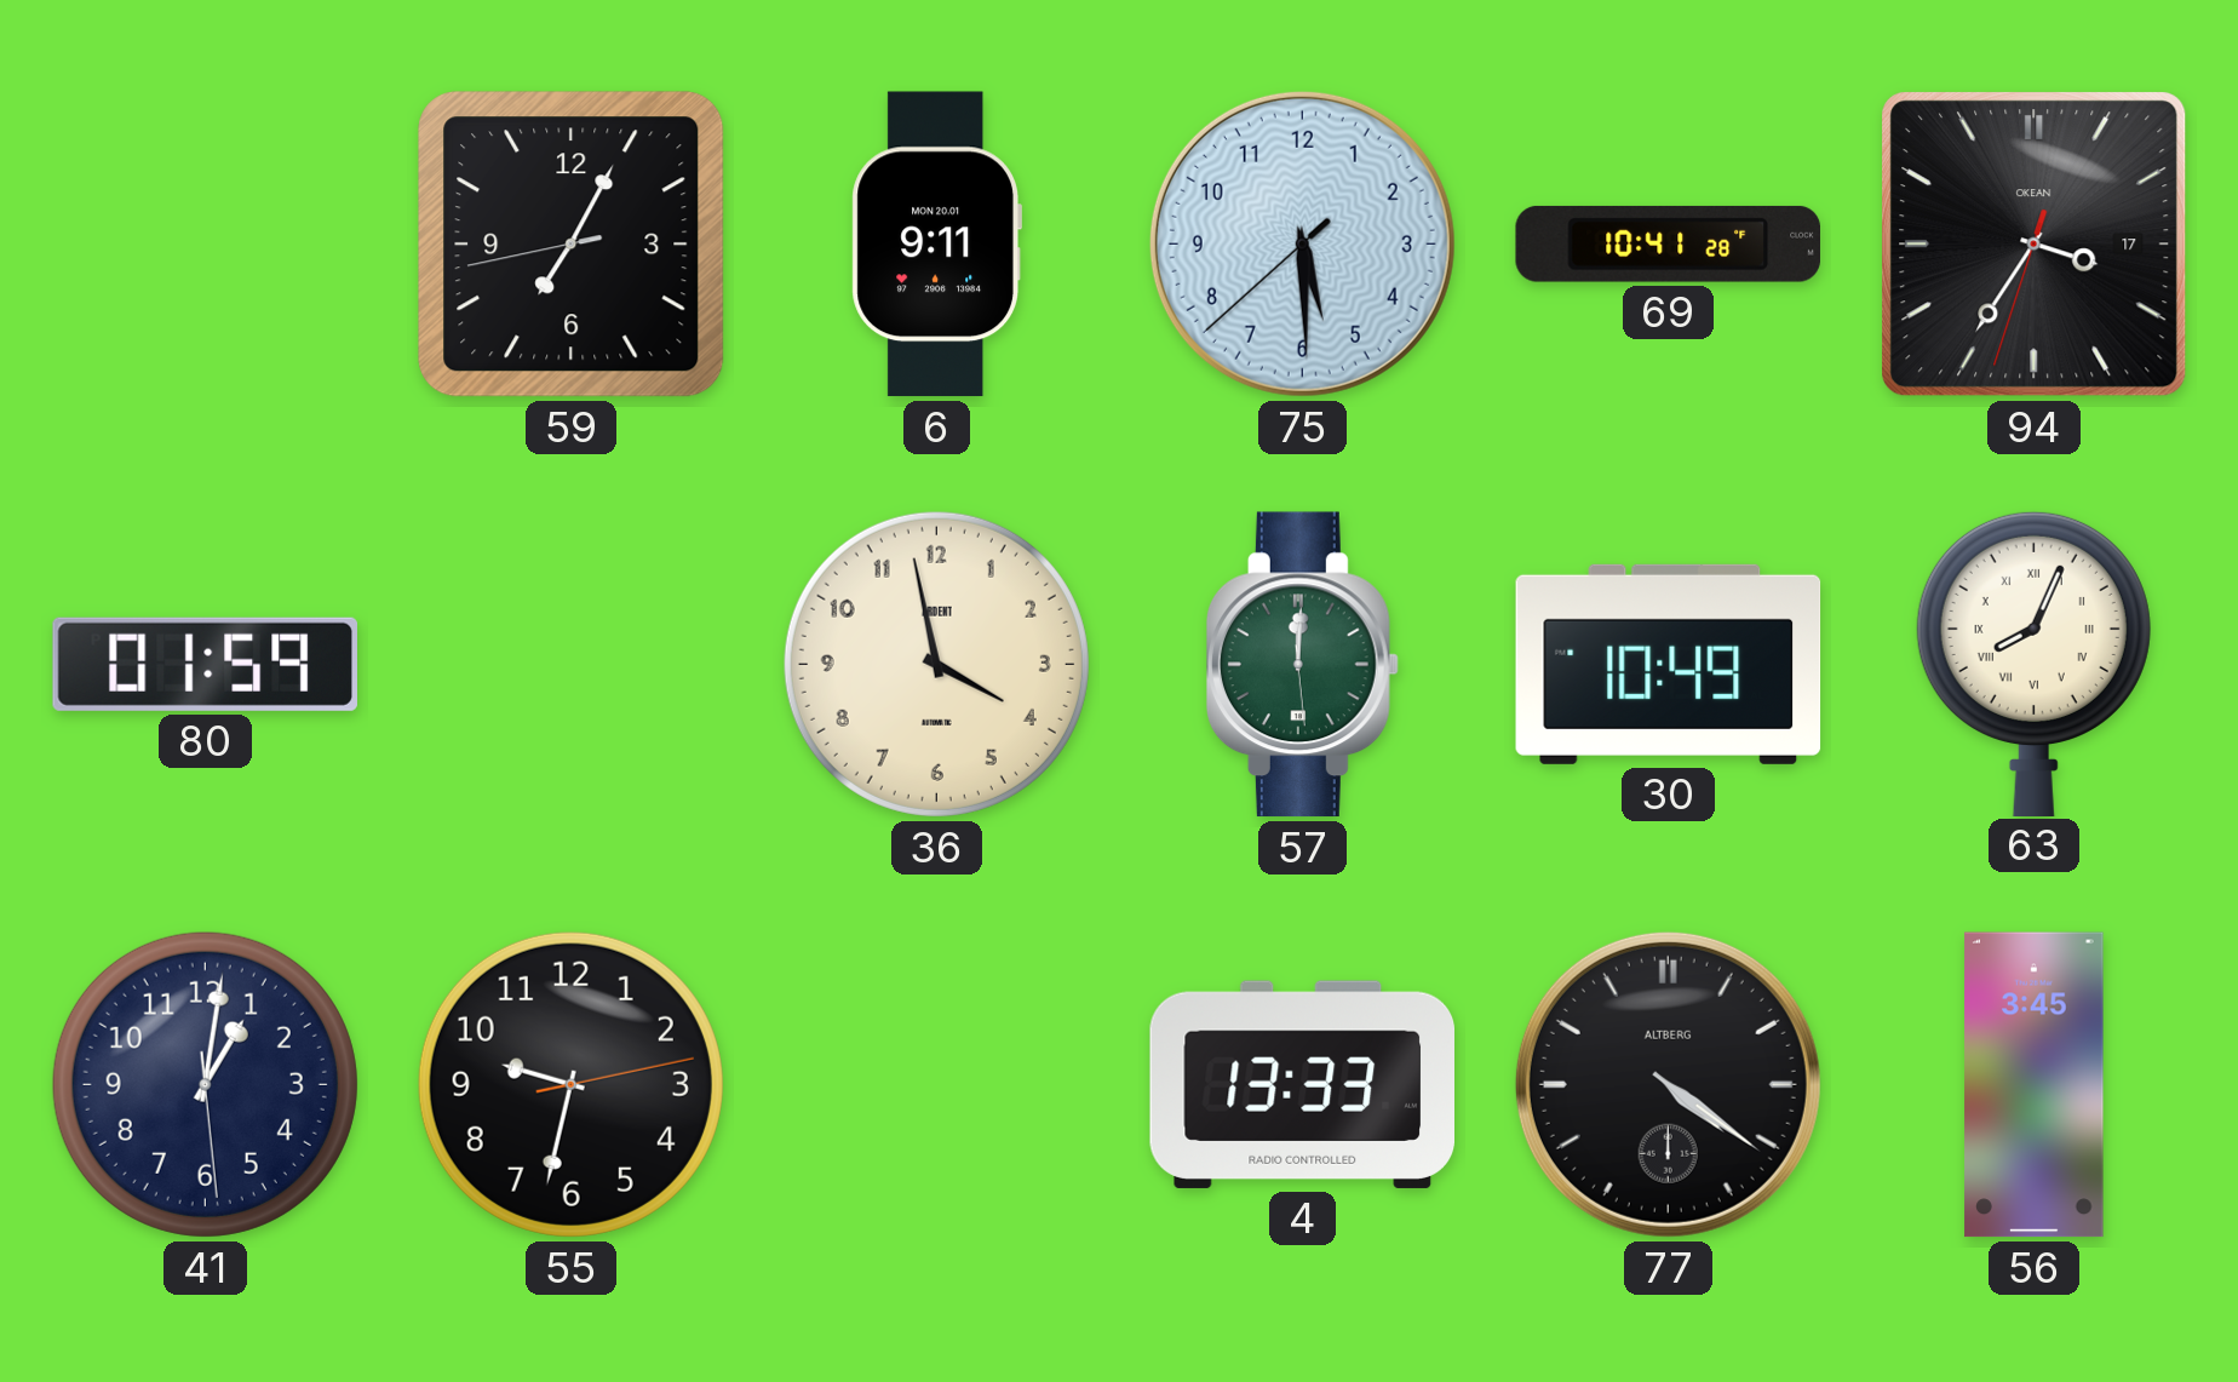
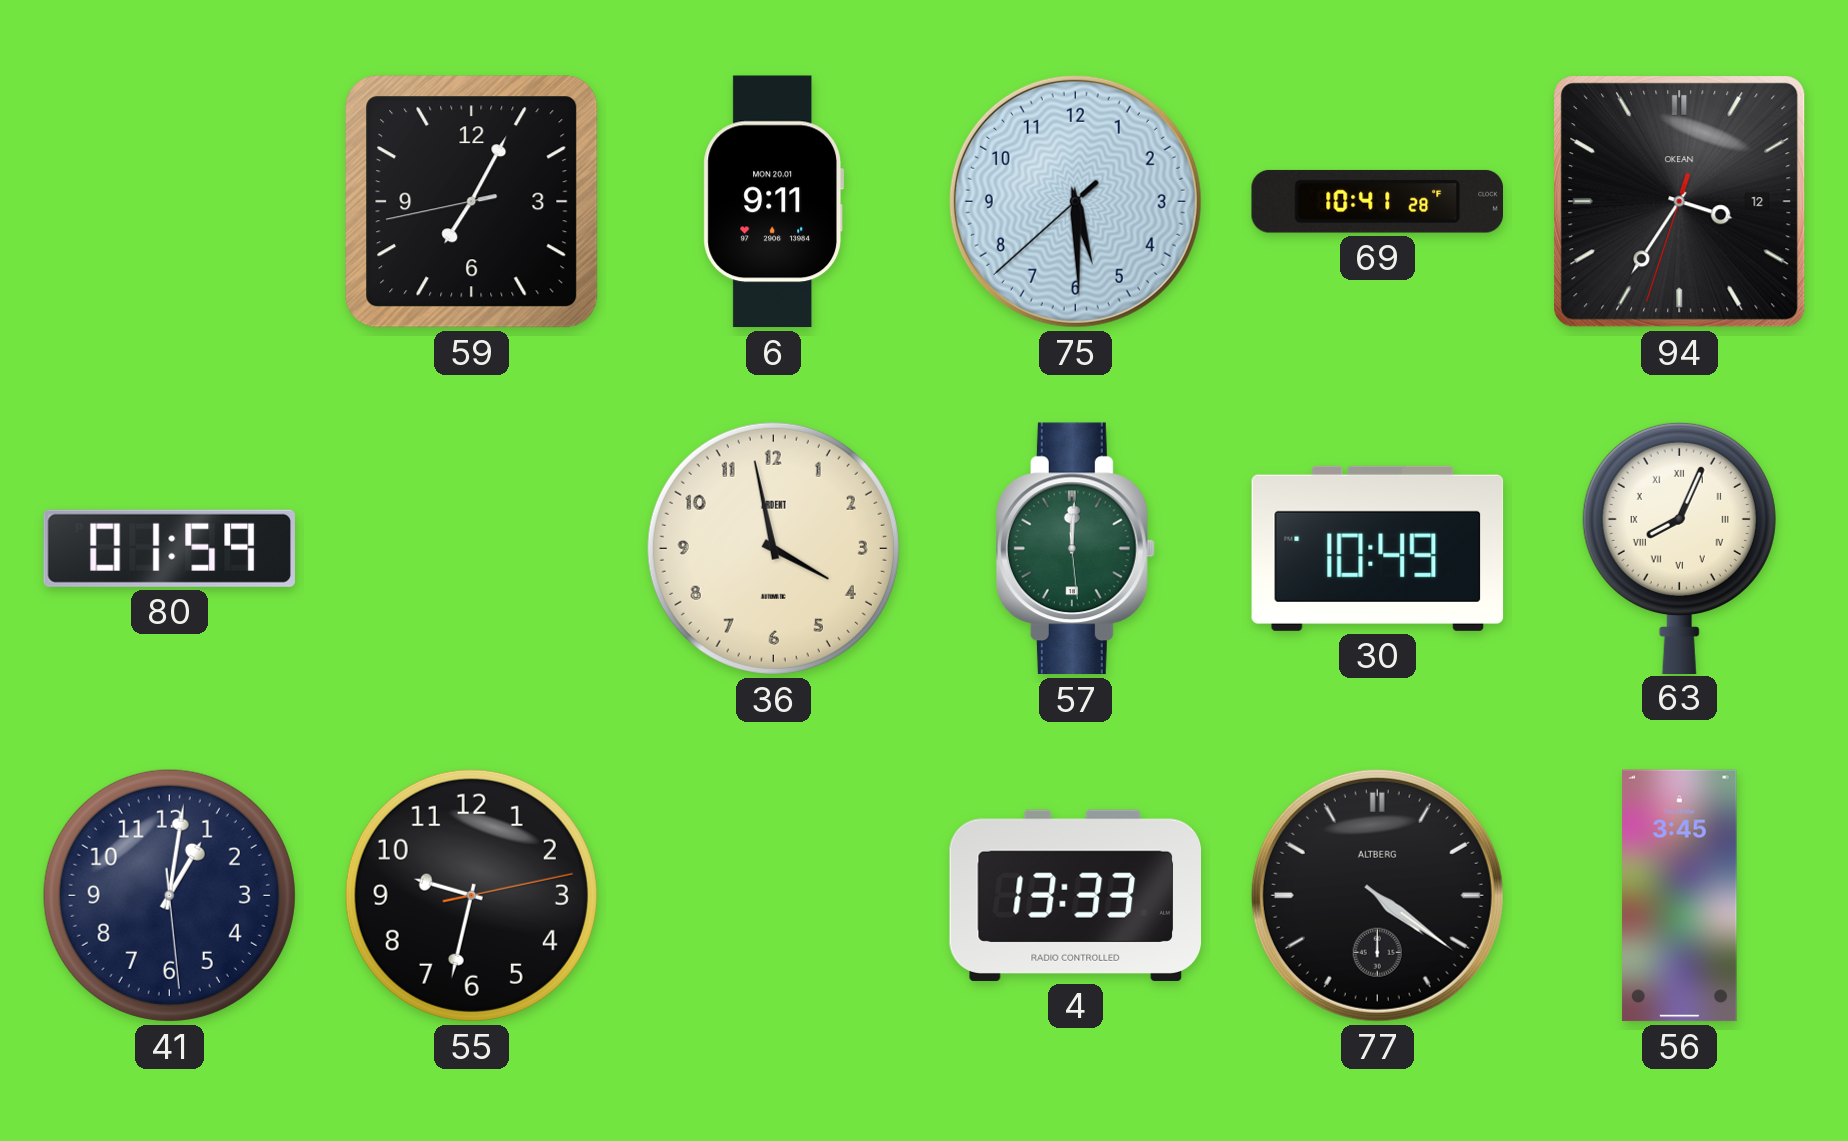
94 date: 17 -> 12
